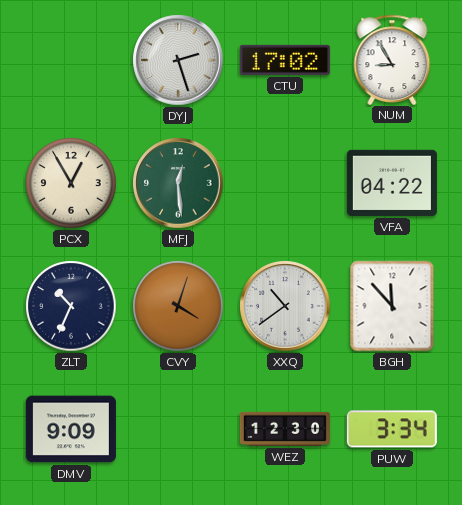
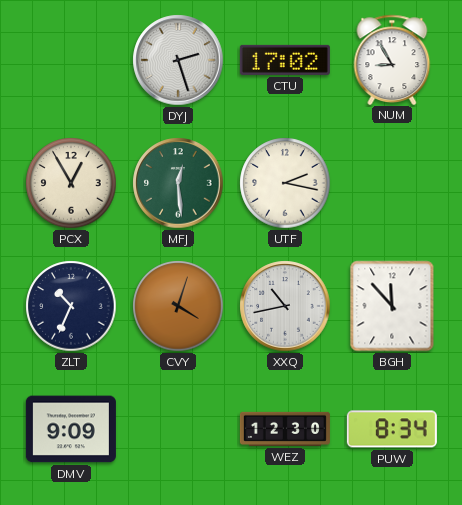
UTF: none -> 2:17
VFA: 04:22 -> none
XXQ: 10:39 -> 10:43
PUW: 3:34 -> 8:34
